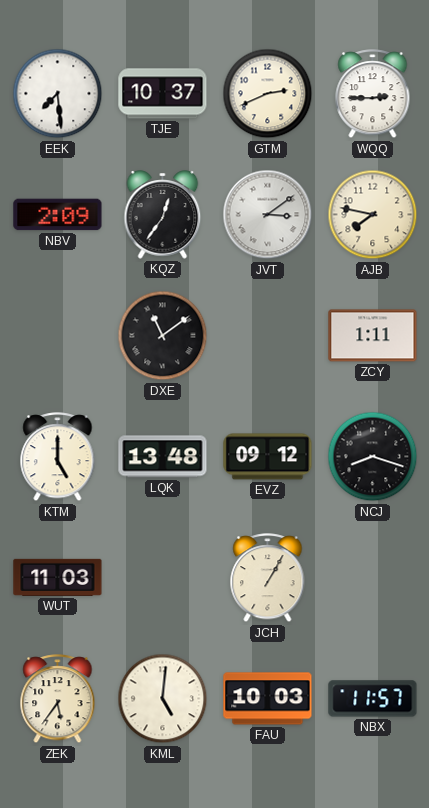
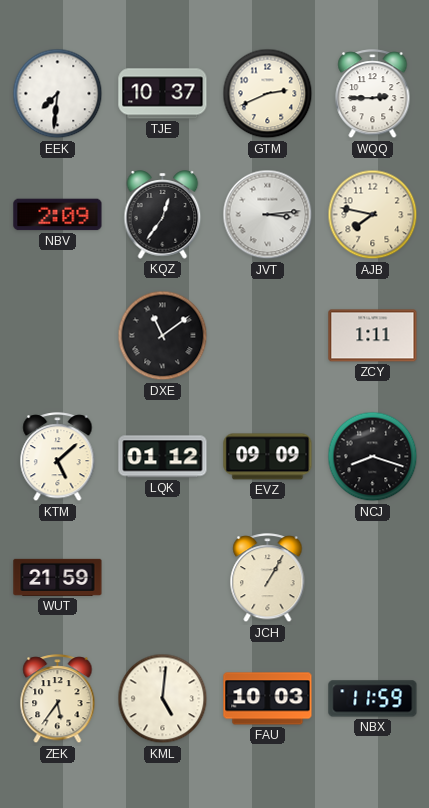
EEK: 7:29 -> 7:31
JVT: 3:09 -> 3:14
KTM: 5:00 -> 5:08
LQK: 13:48 -> 01:12
EVZ: 09:12 -> 09:09
WUT: 11:03 -> 21:59
NBX: 11:57 -> 11:59
